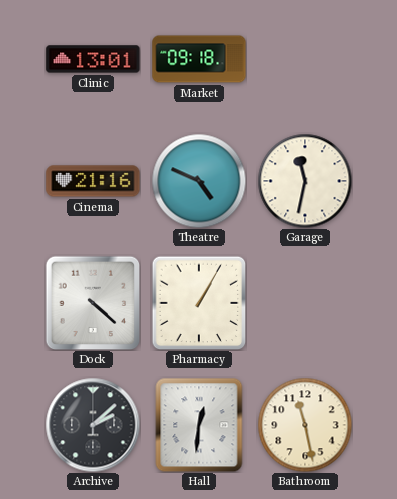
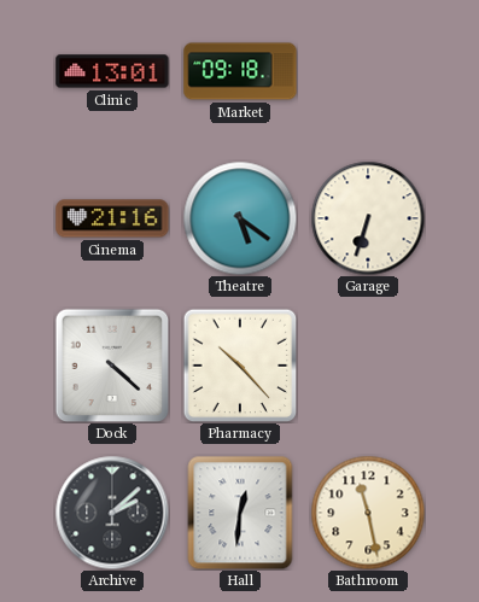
Theatre: 4:49 -> 5:21
Garage: 11:32 -> 6:33
Pharmacy: 1:05 -> 10:23
